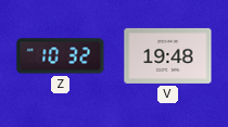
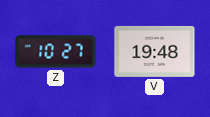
Z: 10:32 -> 10:27
